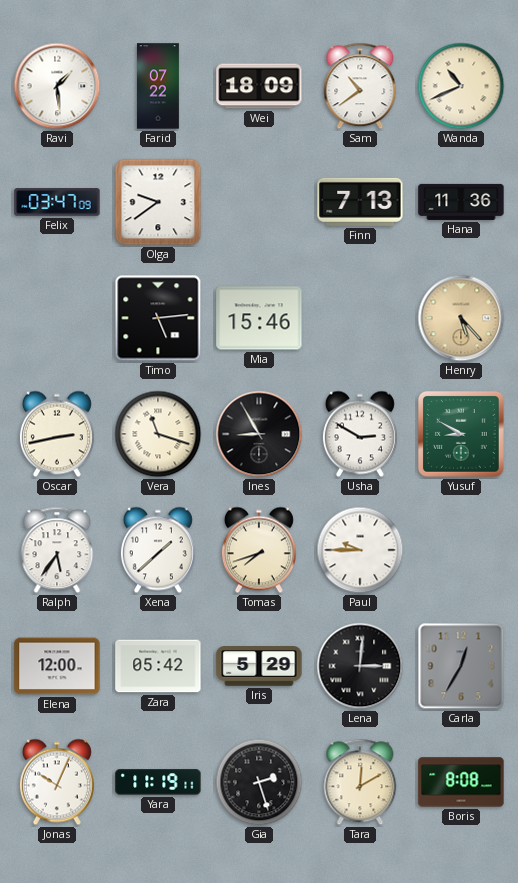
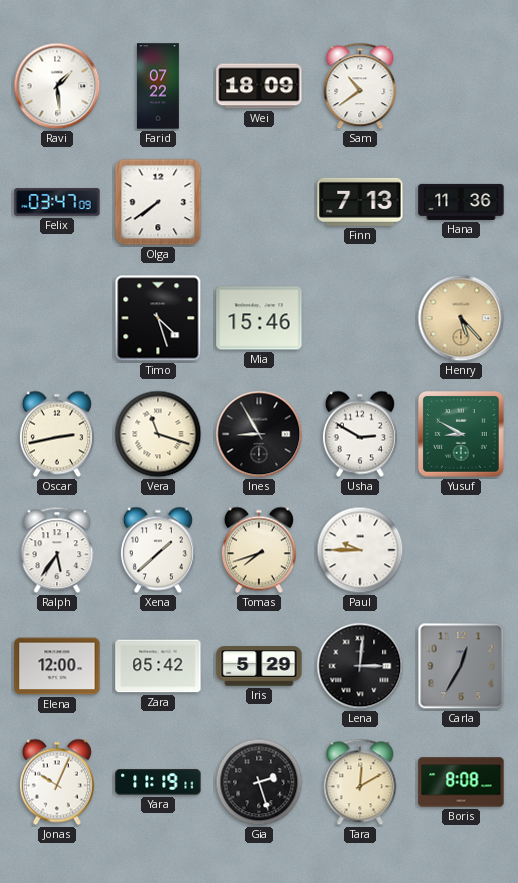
Wanda: 10:41 -> none
Olga: 9:39 -> 7:39
Timo: 5:14 -> 4:27
